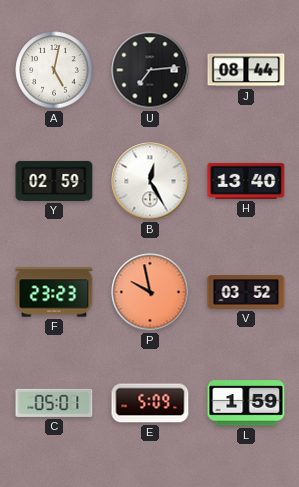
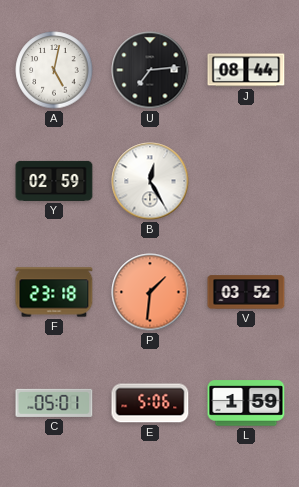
H: 13:40 -> none
F: 23:23 -> 23:18
P: 9:58 -> 1:31
E: 5:09 -> 5:06
